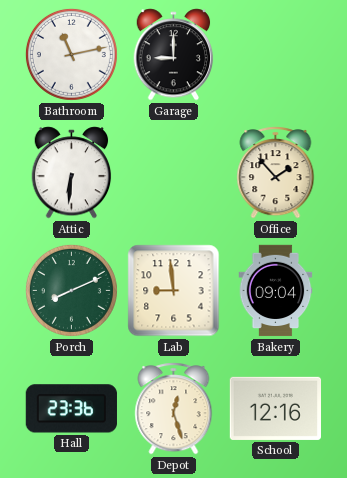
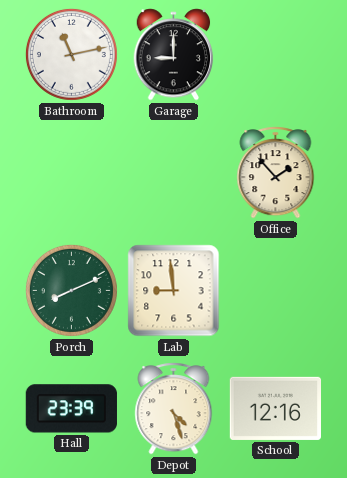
Attic: 6:31 -> none
Bakery: 09:04 -> none
Hall: 23:36 -> 23:39
Depot: 12:27 -> 4:27
